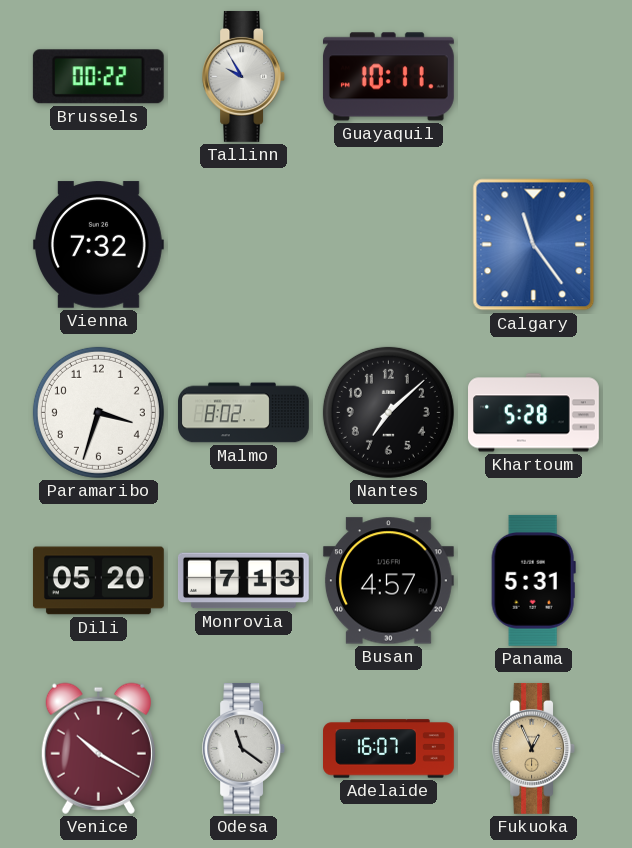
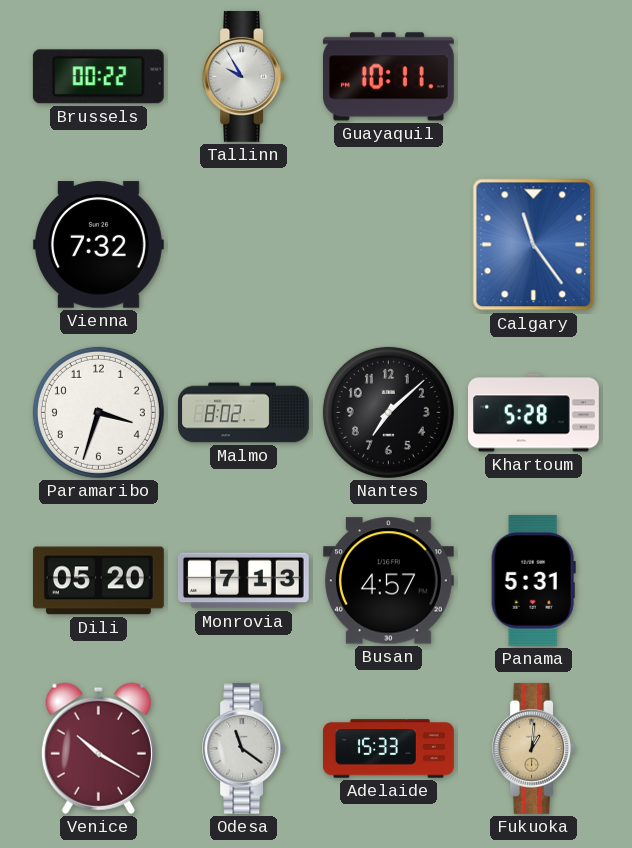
Adelaide: 16:07 -> 15:33
Fukuoka: 12:56 -> 1:01
